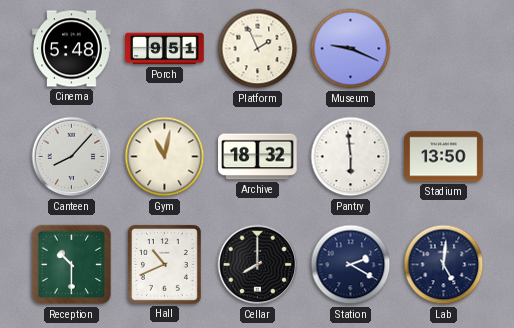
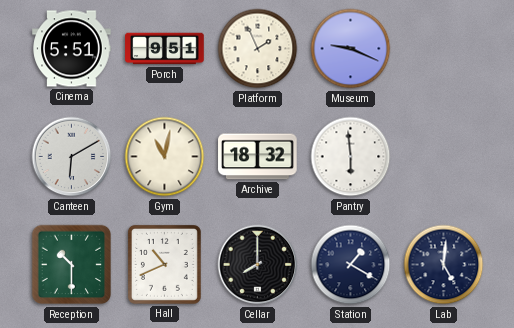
Cinema: 5:48 -> 5:51
Canteen: 8:07 -> 6:10
Stadium: 13:50 -> none
Station: 2:20 -> 1:20
